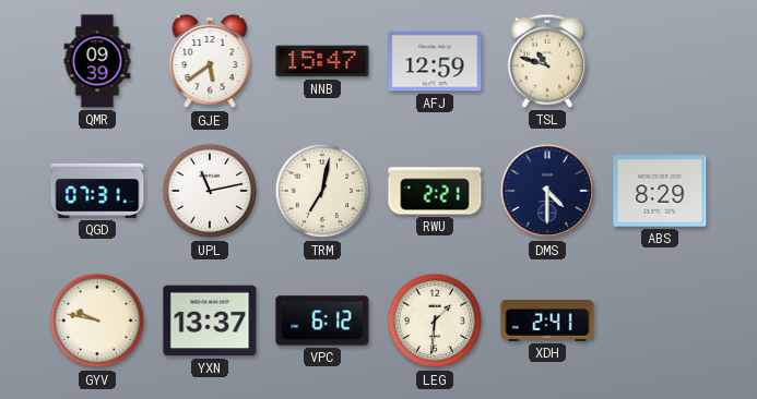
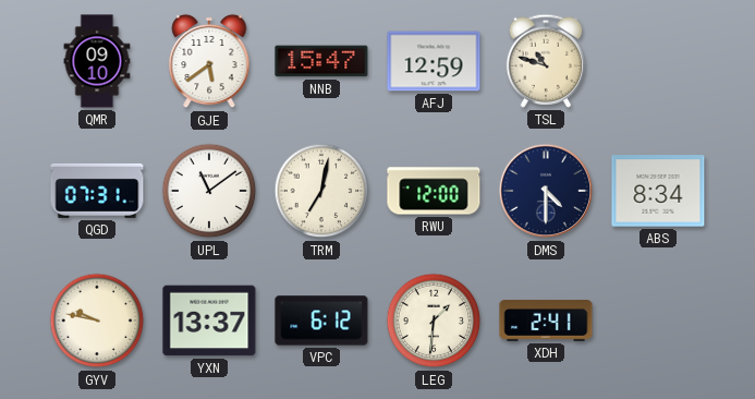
QMR: 09:39 -> 09:10
UPL: 11:13 -> 11:09
RWU: 2:21 -> 12:00
ABS: 8:29 -> 8:34
